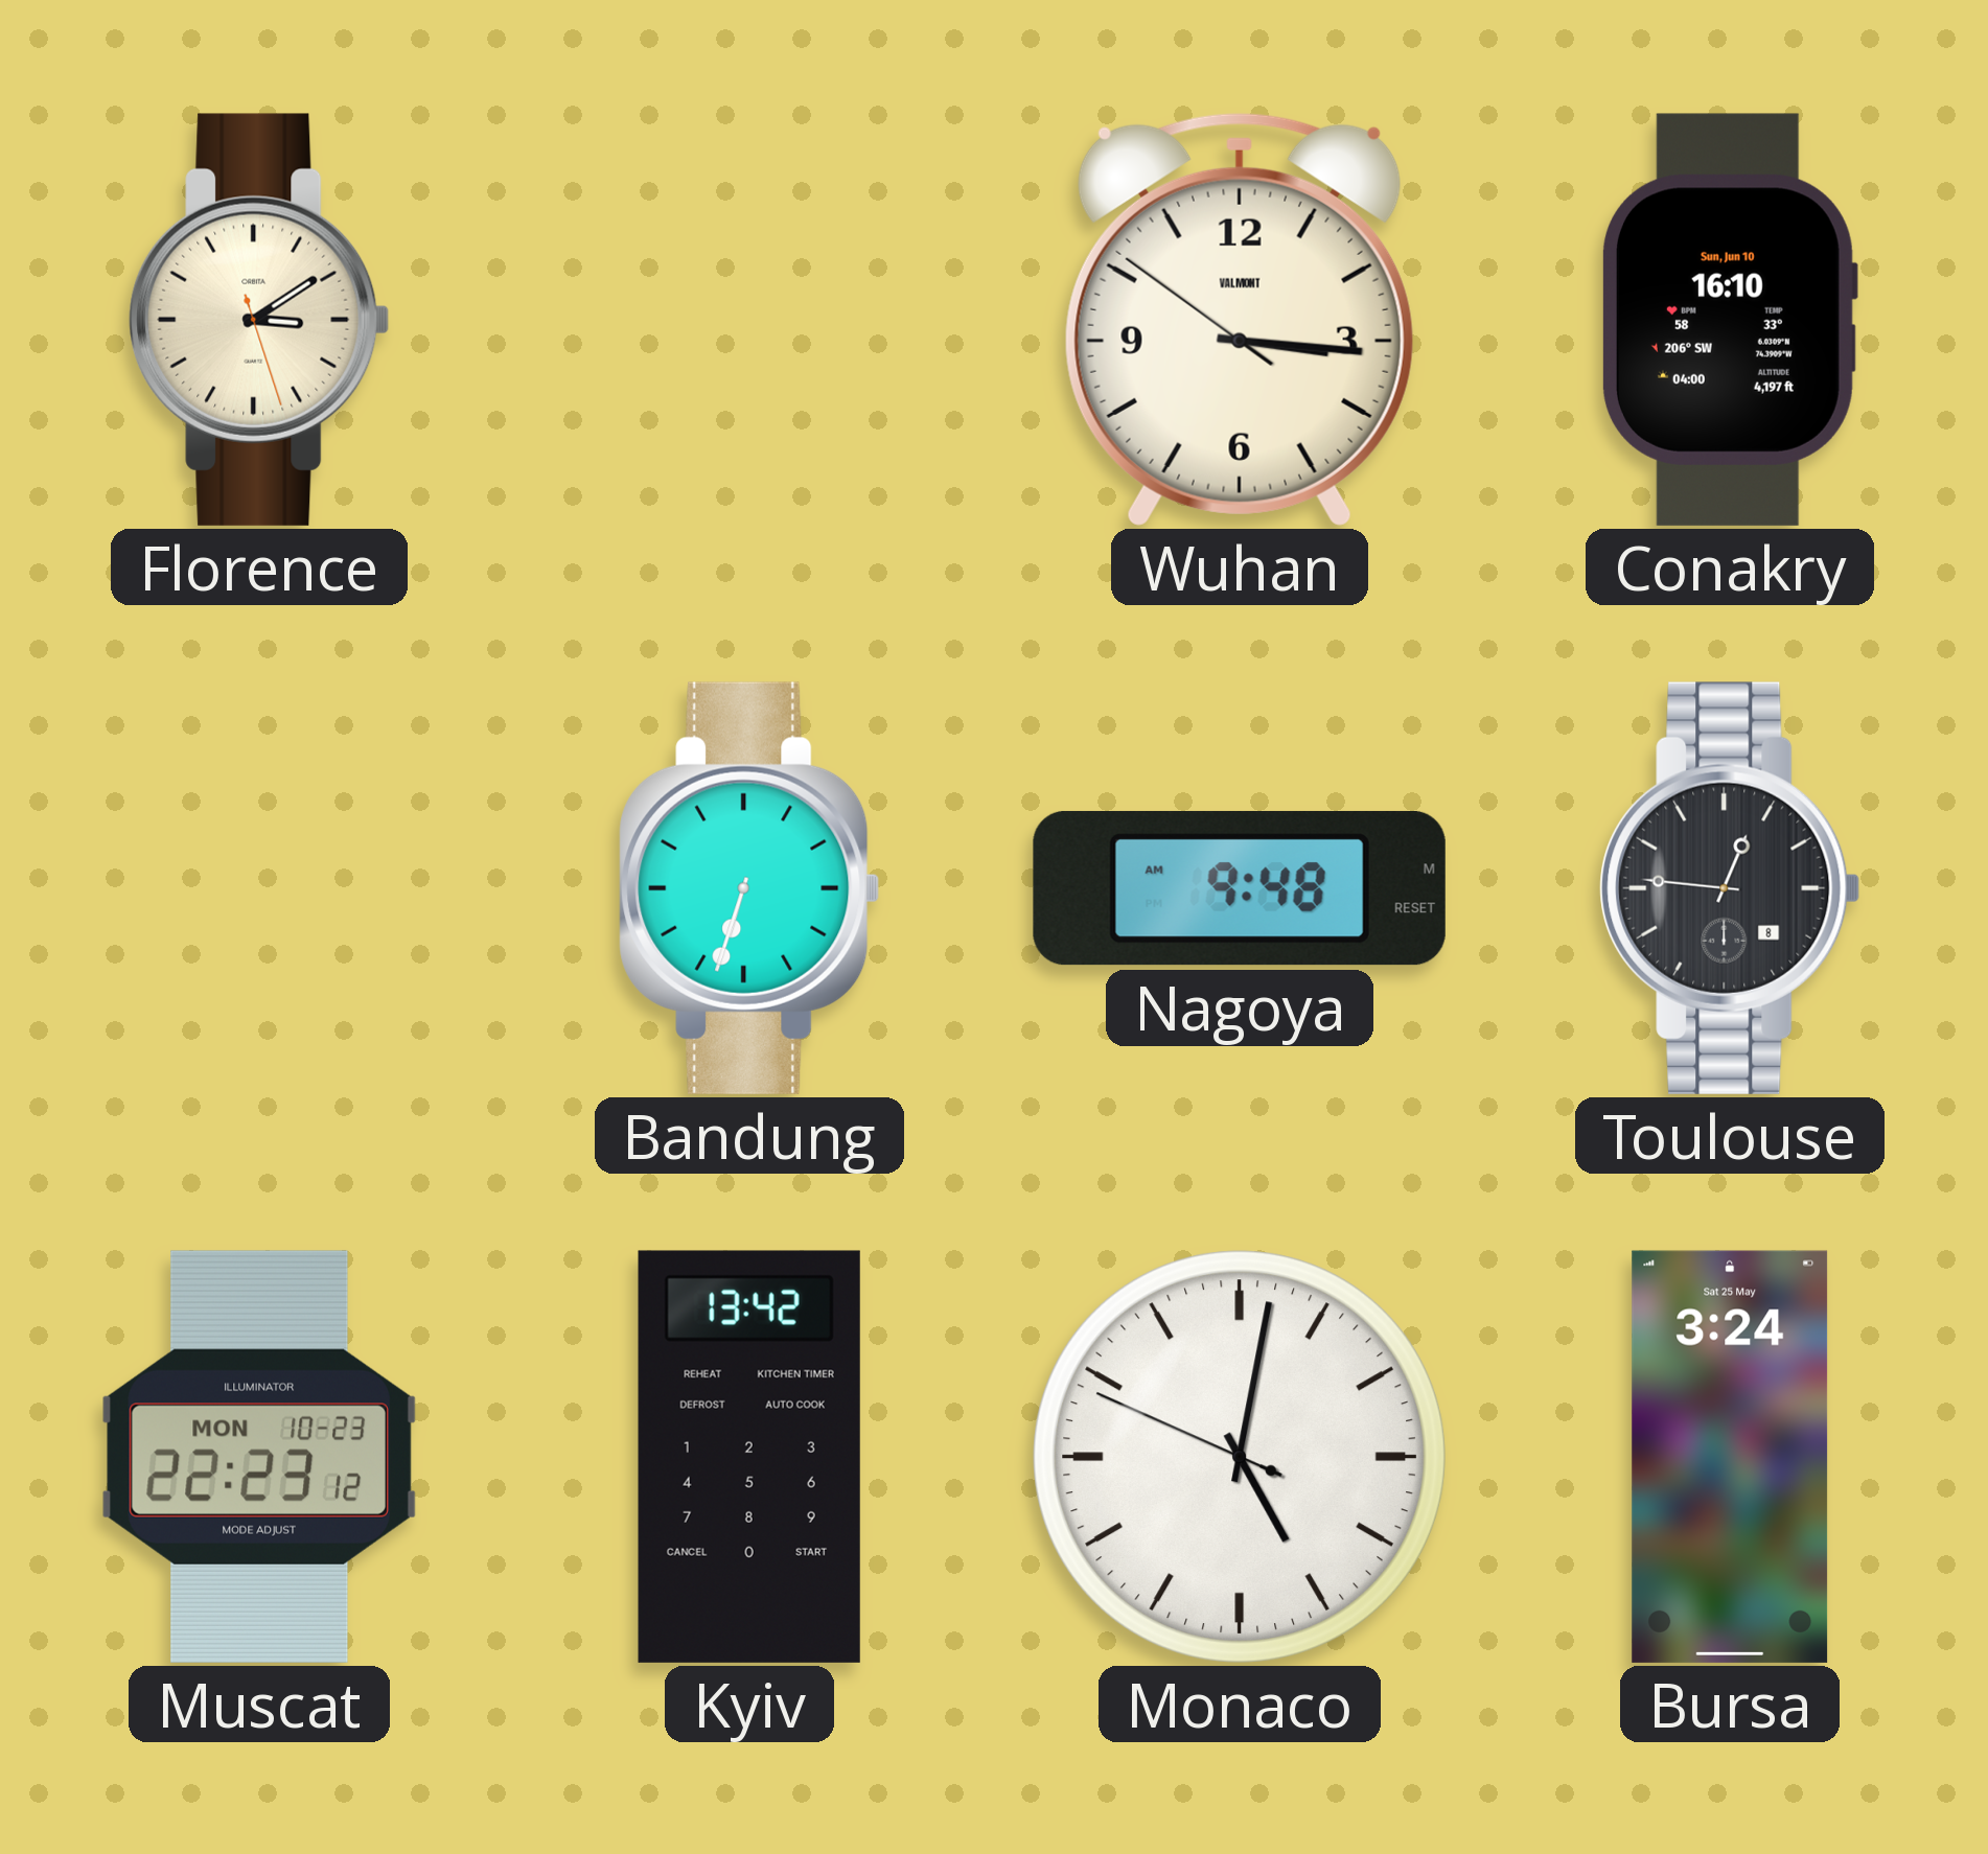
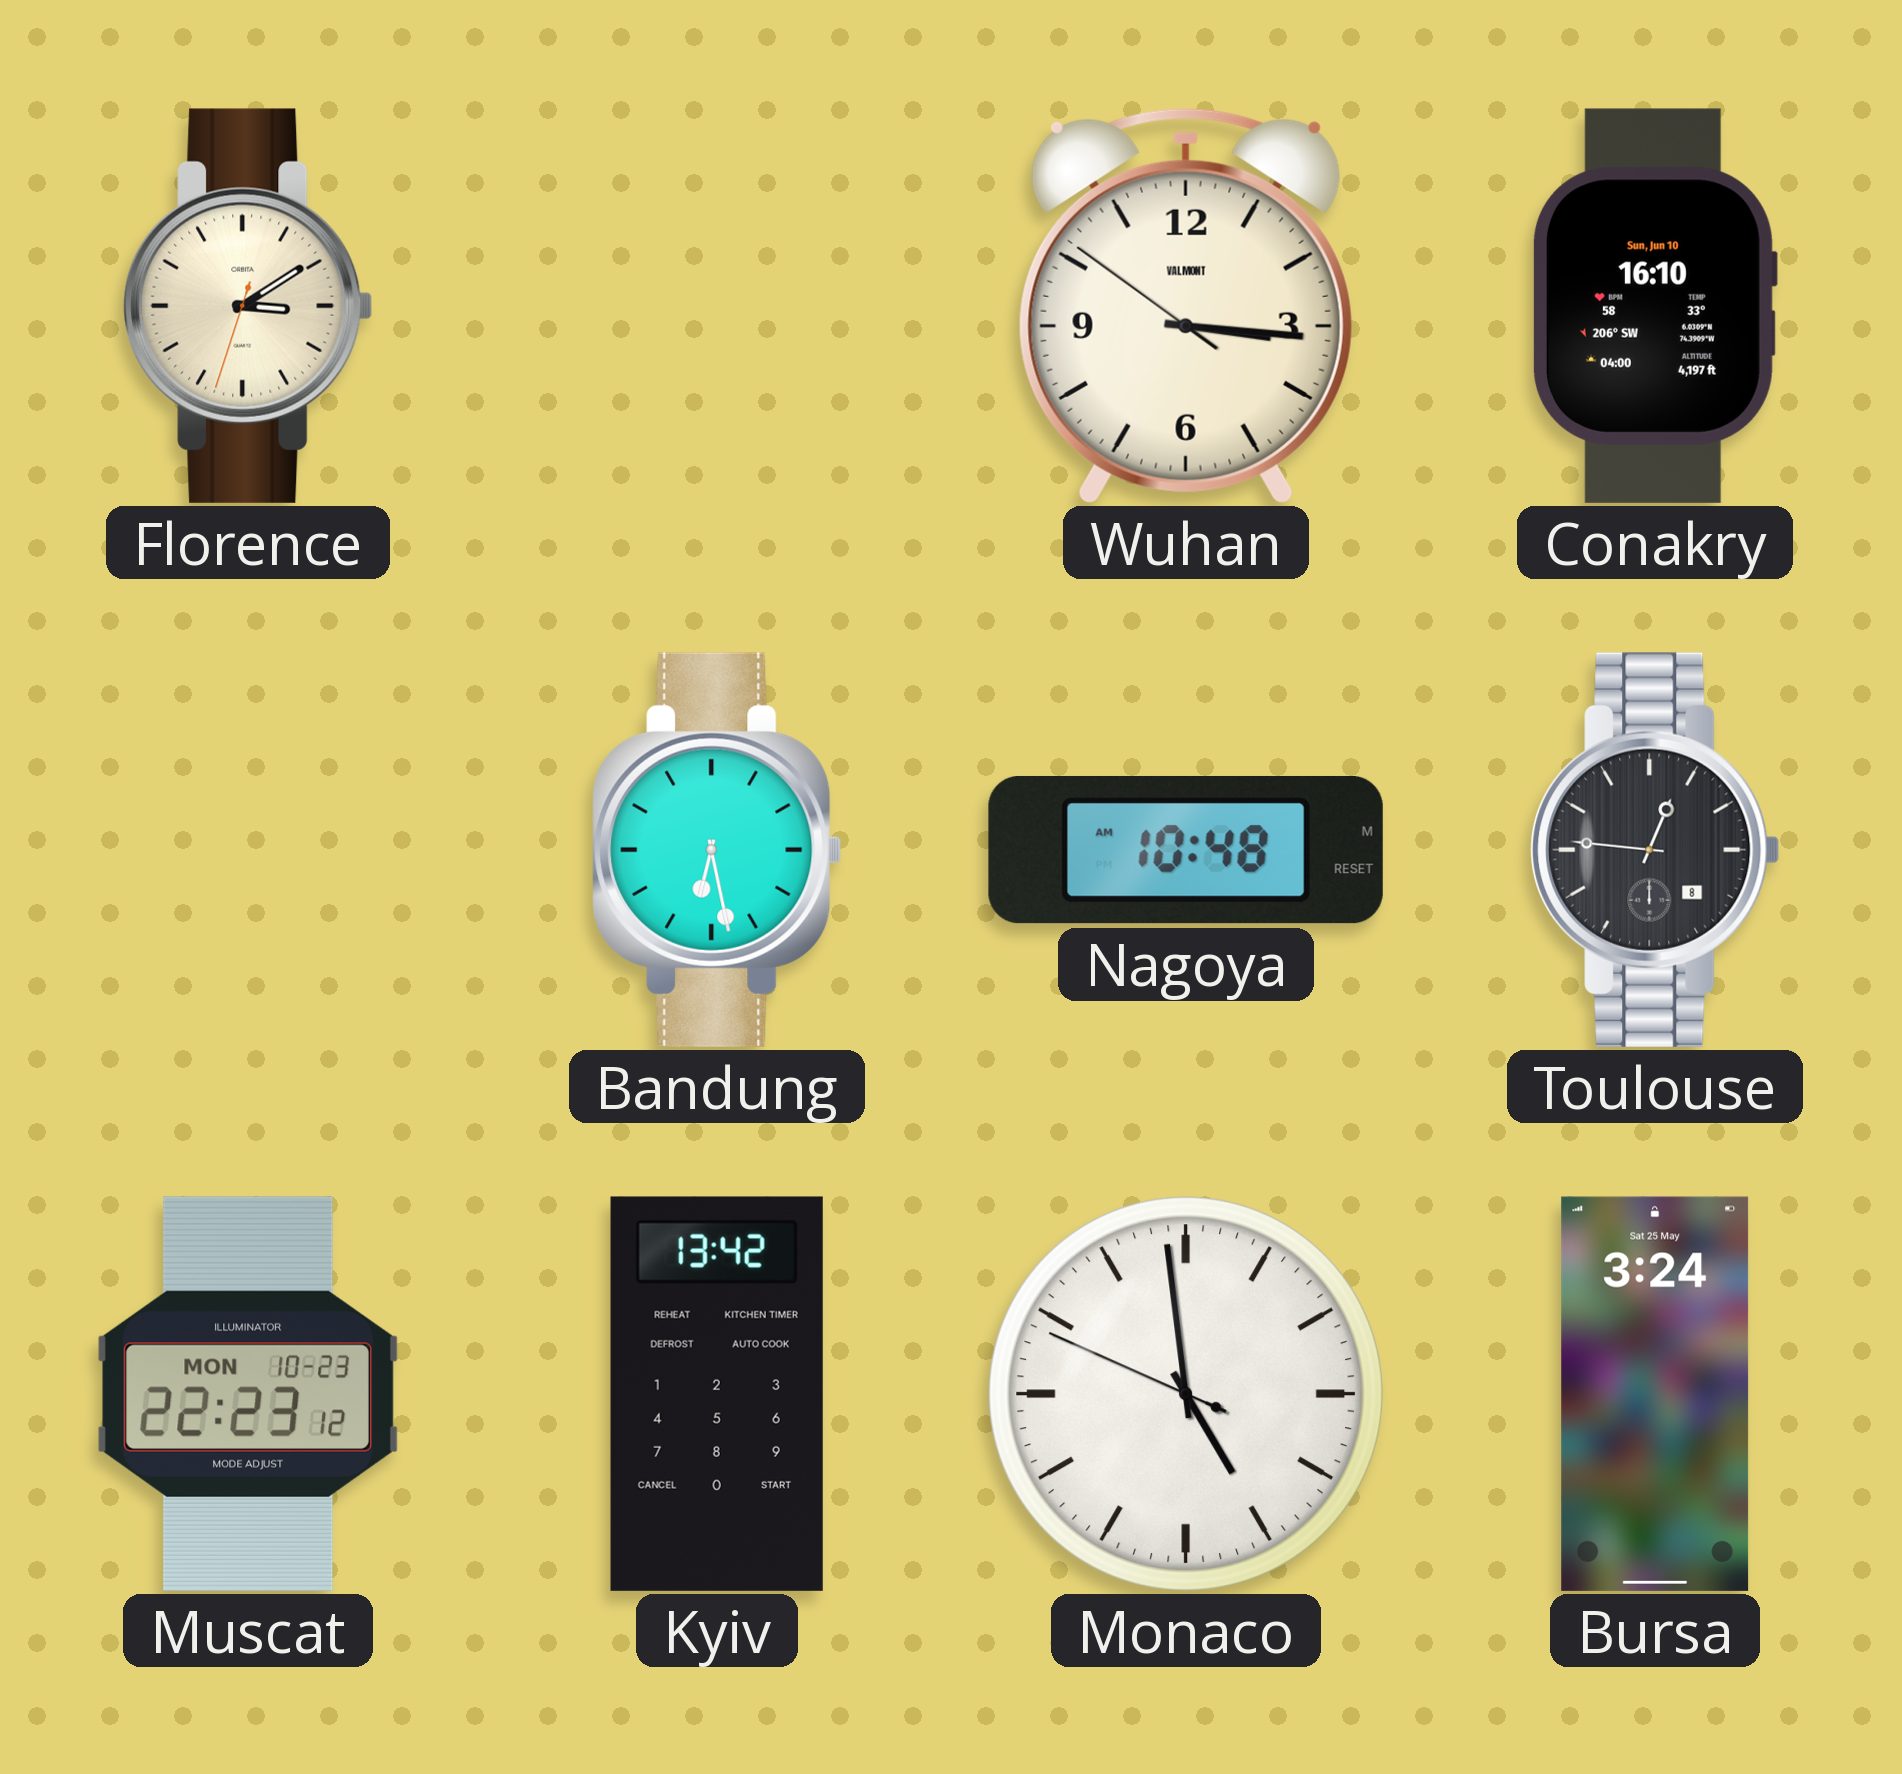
Florence: 3:09:27 -> 3:09:33
Bandung: 6:33 -> 6:28
Nagoya: 9:48 -> 10:48
Monaco: 5:01 -> 4:58
